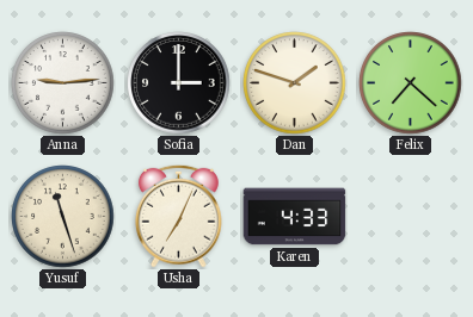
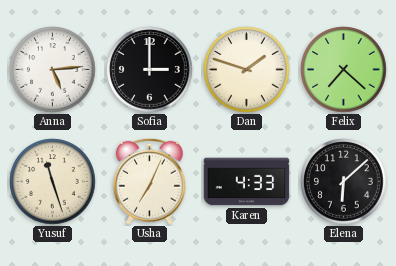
Anna: 9:14 -> 5:14
Elena: none -> 6:08
